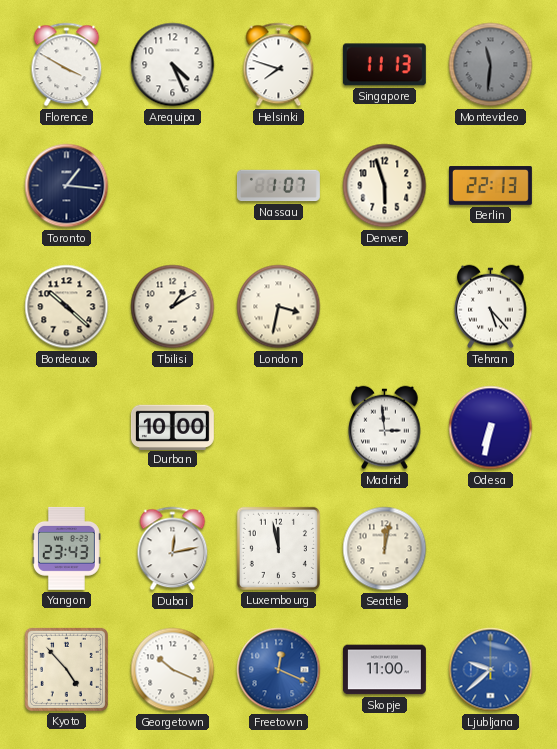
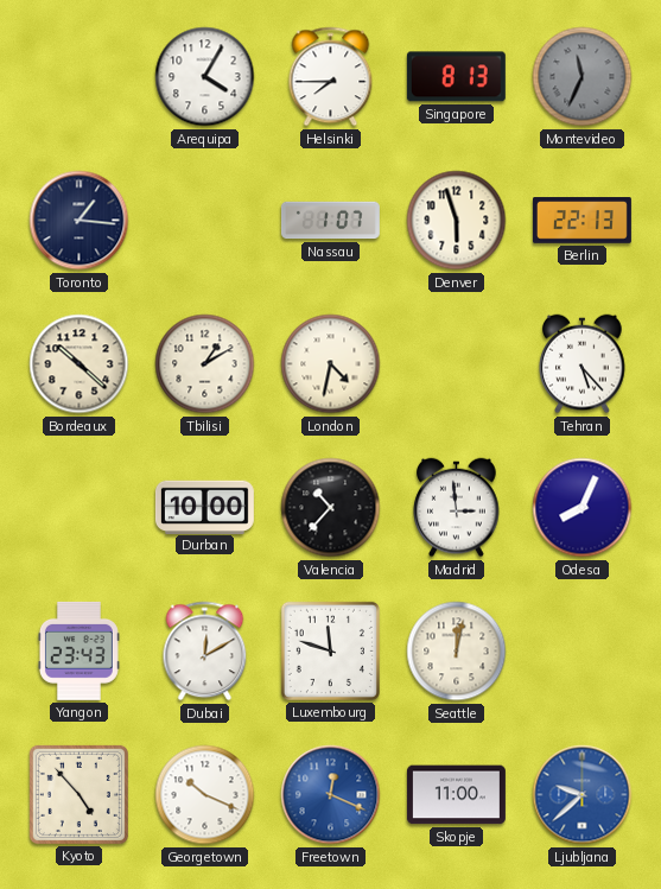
Florence: 3:50 -> none
Arequipa: 4:26 -> 4:05
Helsinki: 7:48 -> 7:45
Singapore: 11:13 -> 8:13
Montevideo: 11:31 -> 11:34
London: 3:32 -> 4:32
Valencia: none -> 10:37
Odesa: 6:32 -> 8:04
Dubai: 12:13 -> 12:10
Luxembourg: 11:58 -> 11:48
